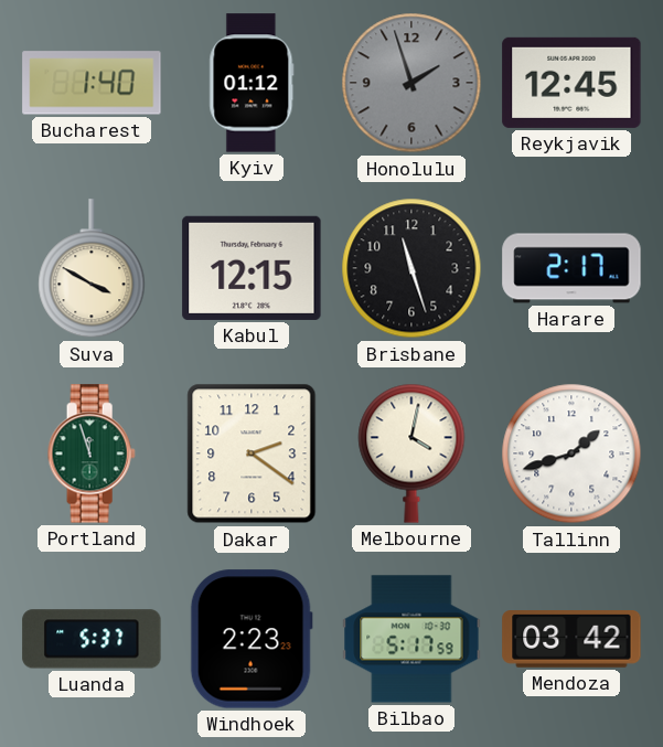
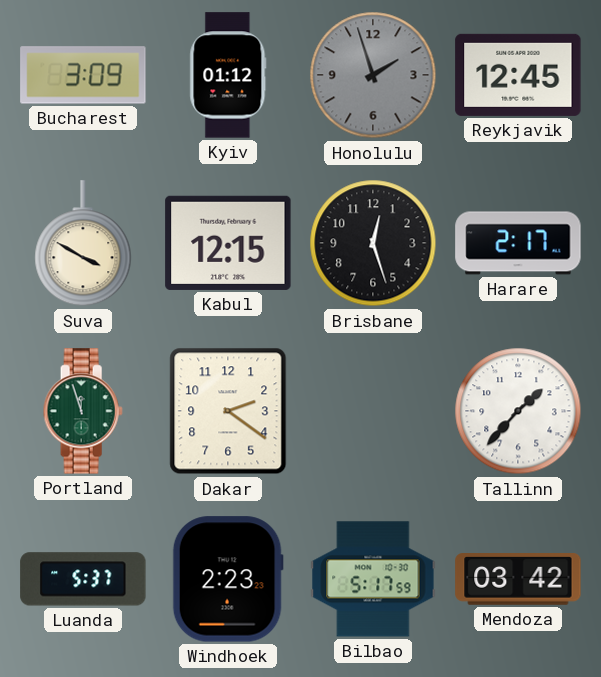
Bucharest: 1:40 -> 3:09
Brisbane: 11:27 -> 12:27
Melbourne: 4:02 -> none
Tallinn: 1:42 -> 1:37
